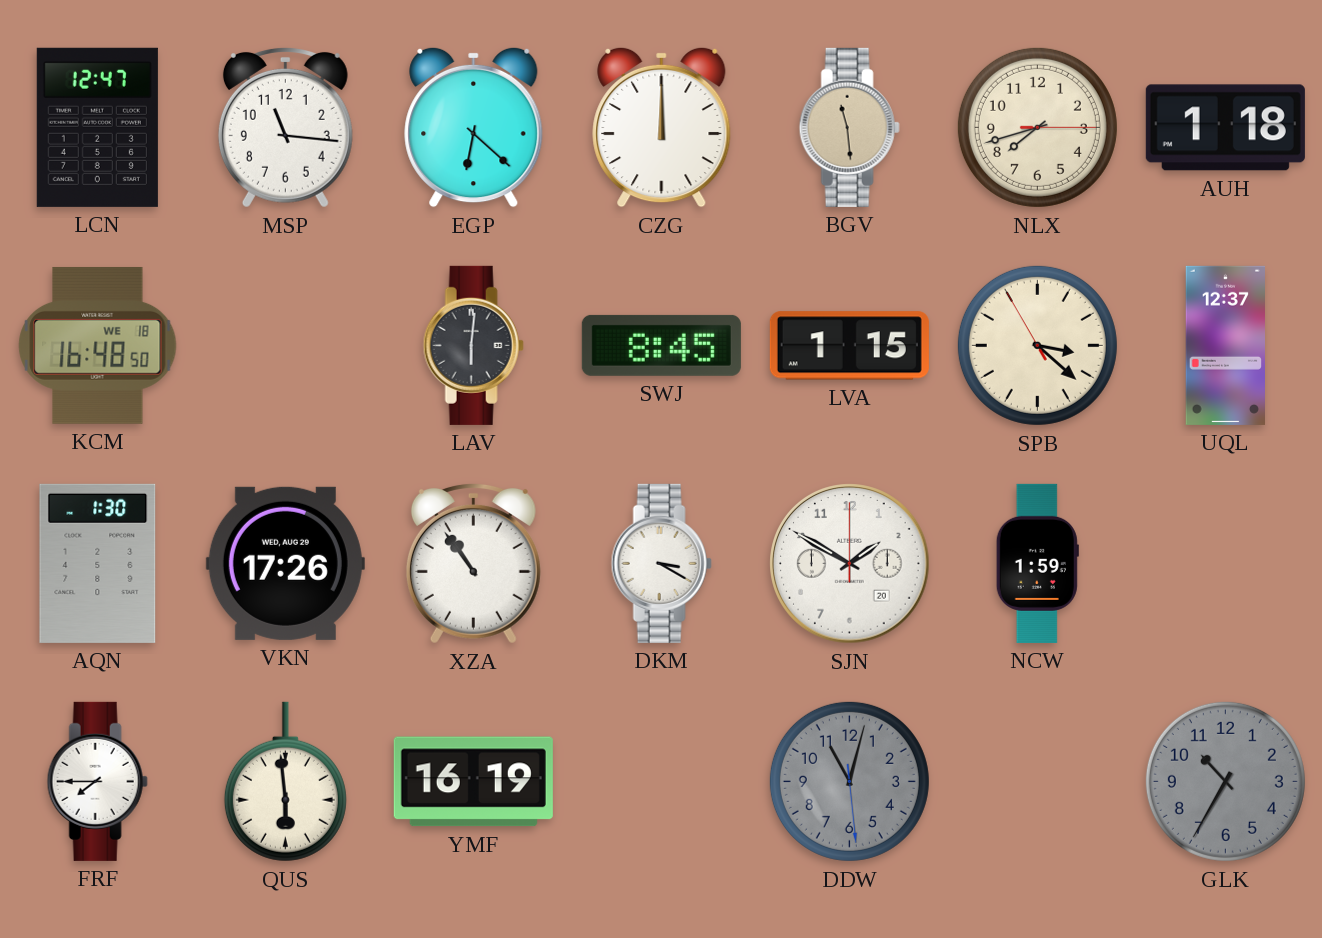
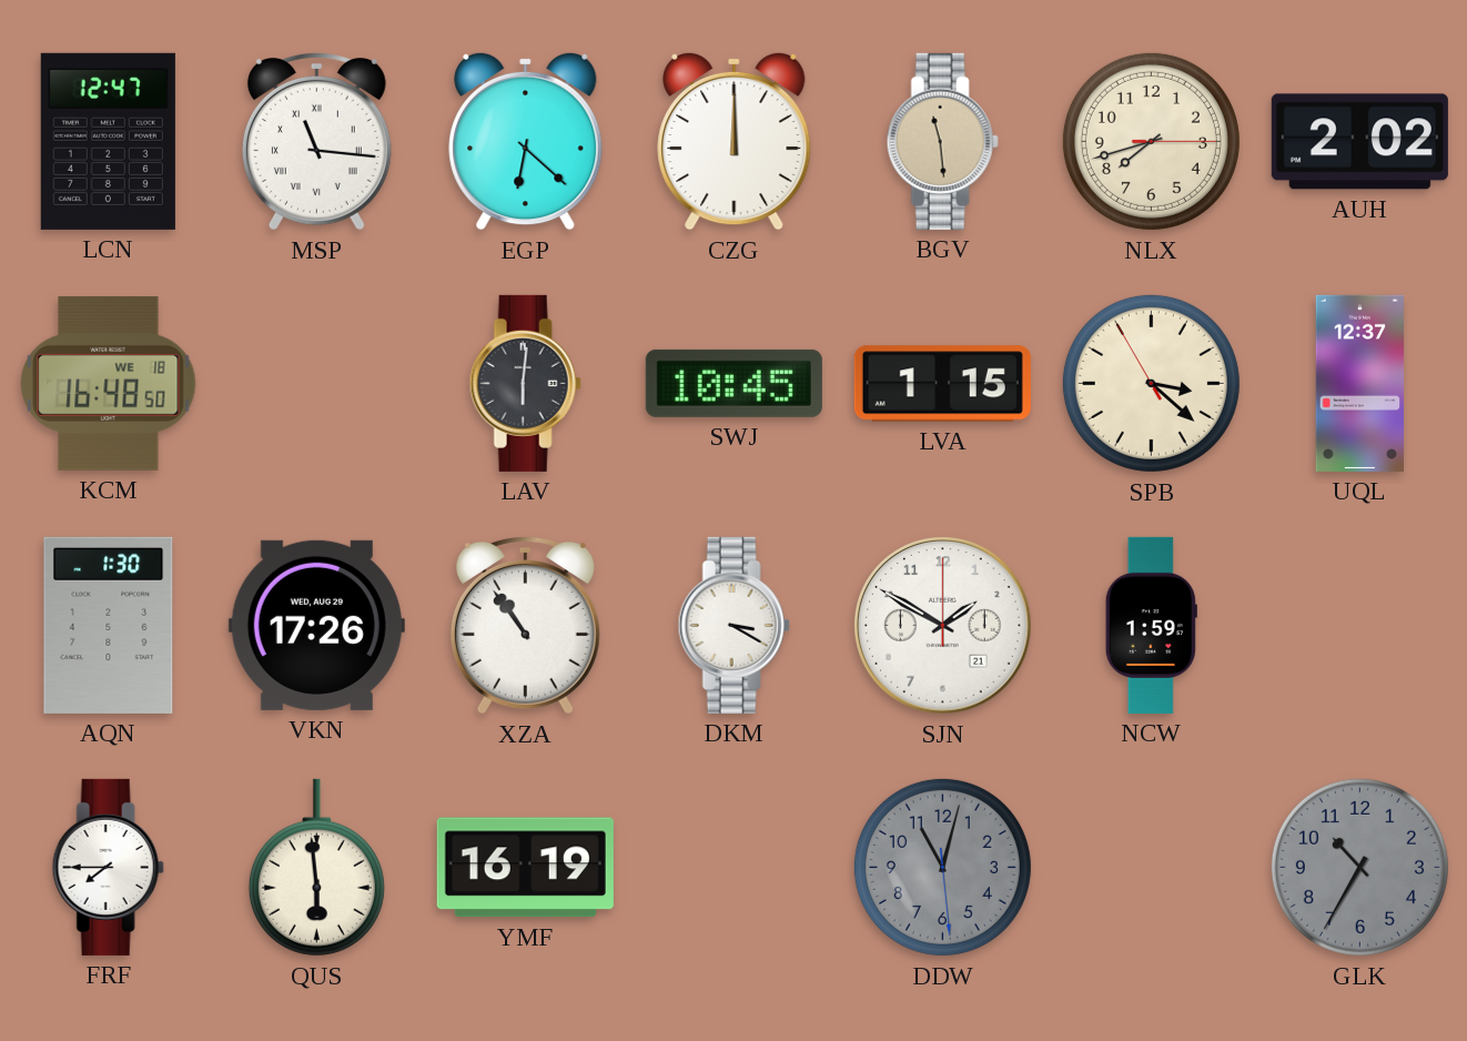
MSP numerals: Arabic -> Roman
AUH: 1:18 -> 2:02
SWJ: 8:45 -> 10:45
SJN date: 20 -> 21
